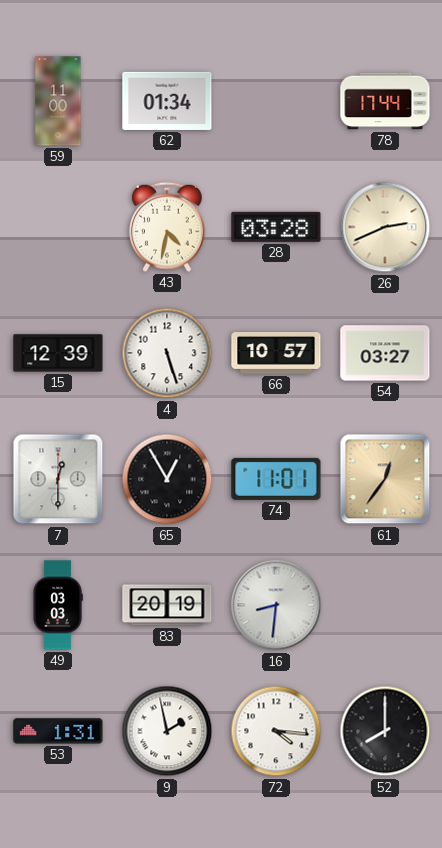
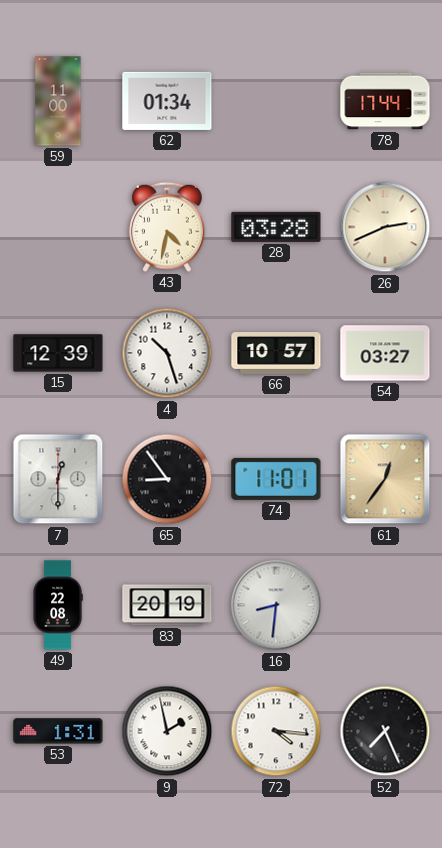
4: 5:27 -> 10:27
65: 12:55 -> 8:54
49: 03:03 -> 22:08
52: 8:00 -> 7:26
